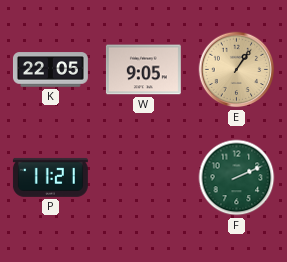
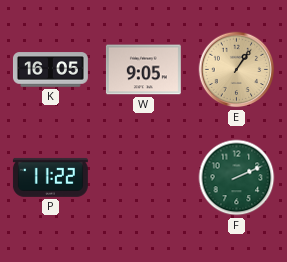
K: 22:05 -> 16:05
P: 11:21 -> 11:22
